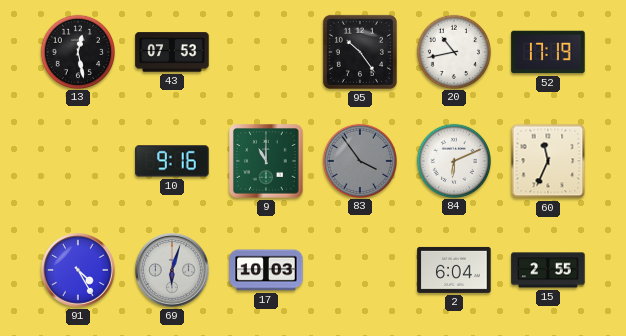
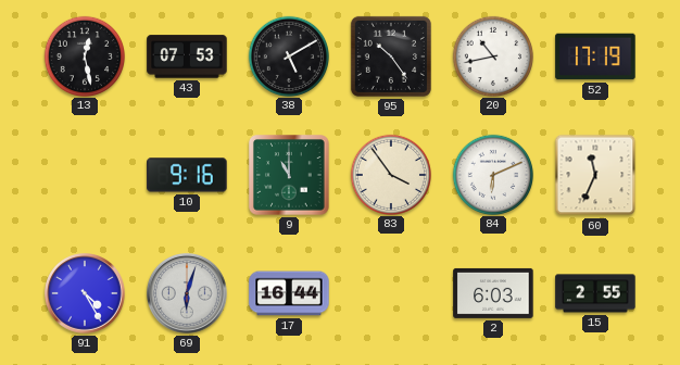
38: none -> 5:10
83 dial: grey -> cream
17: 10:03 -> 16:44
2: 6:04 -> 6:03
